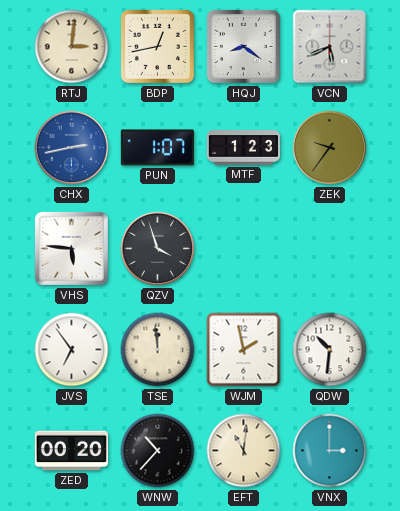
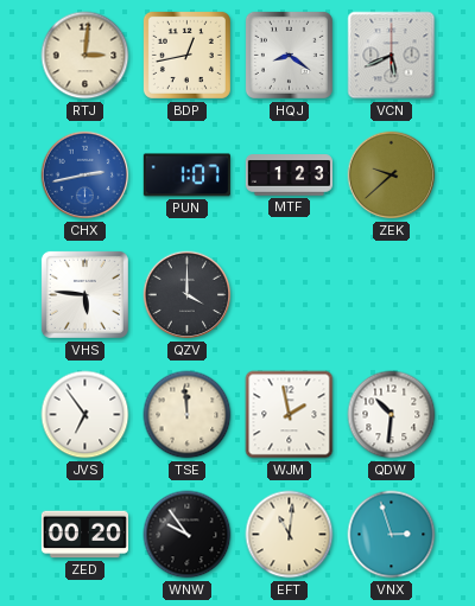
ZEK: 9:36 -> 9:38
QZV: 3:57 -> 4:00
WNW: 10:37 -> 9:54
VNX: 3:00 -> 2:57
